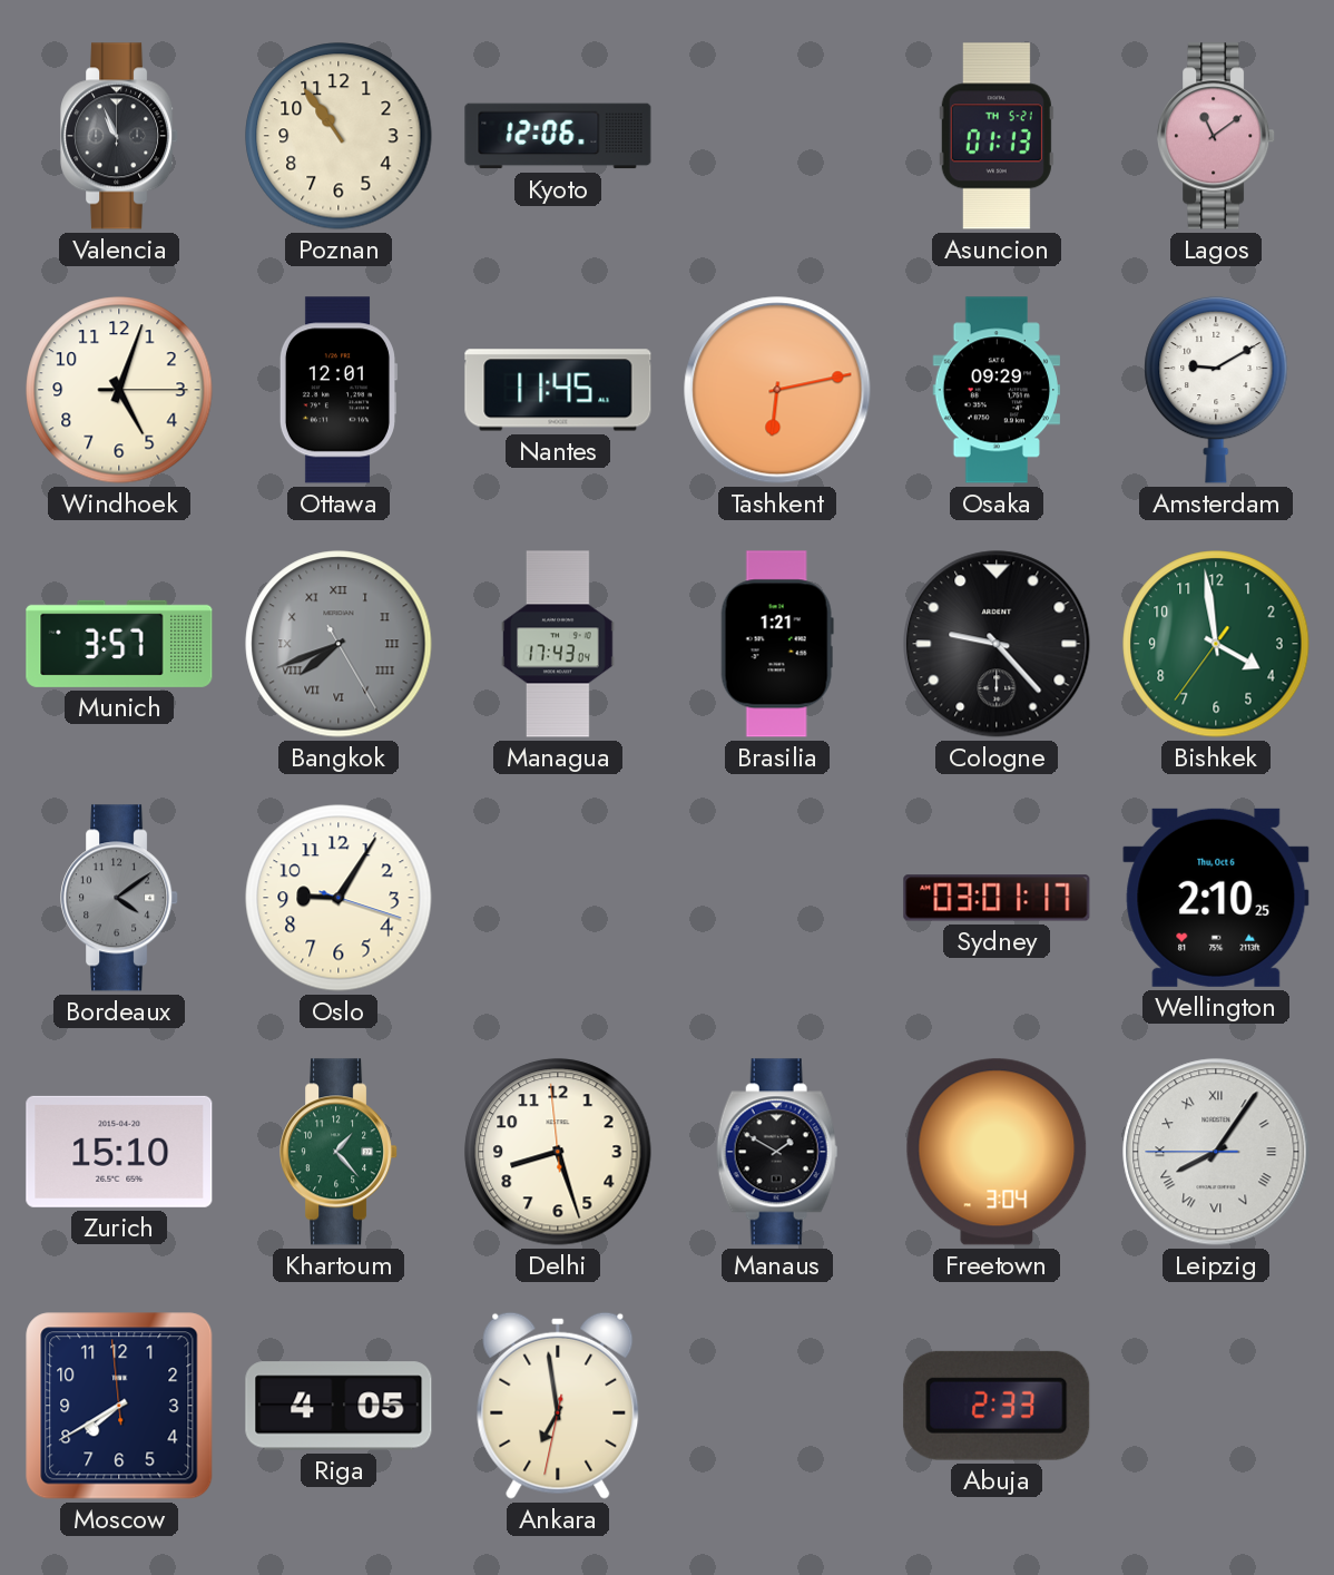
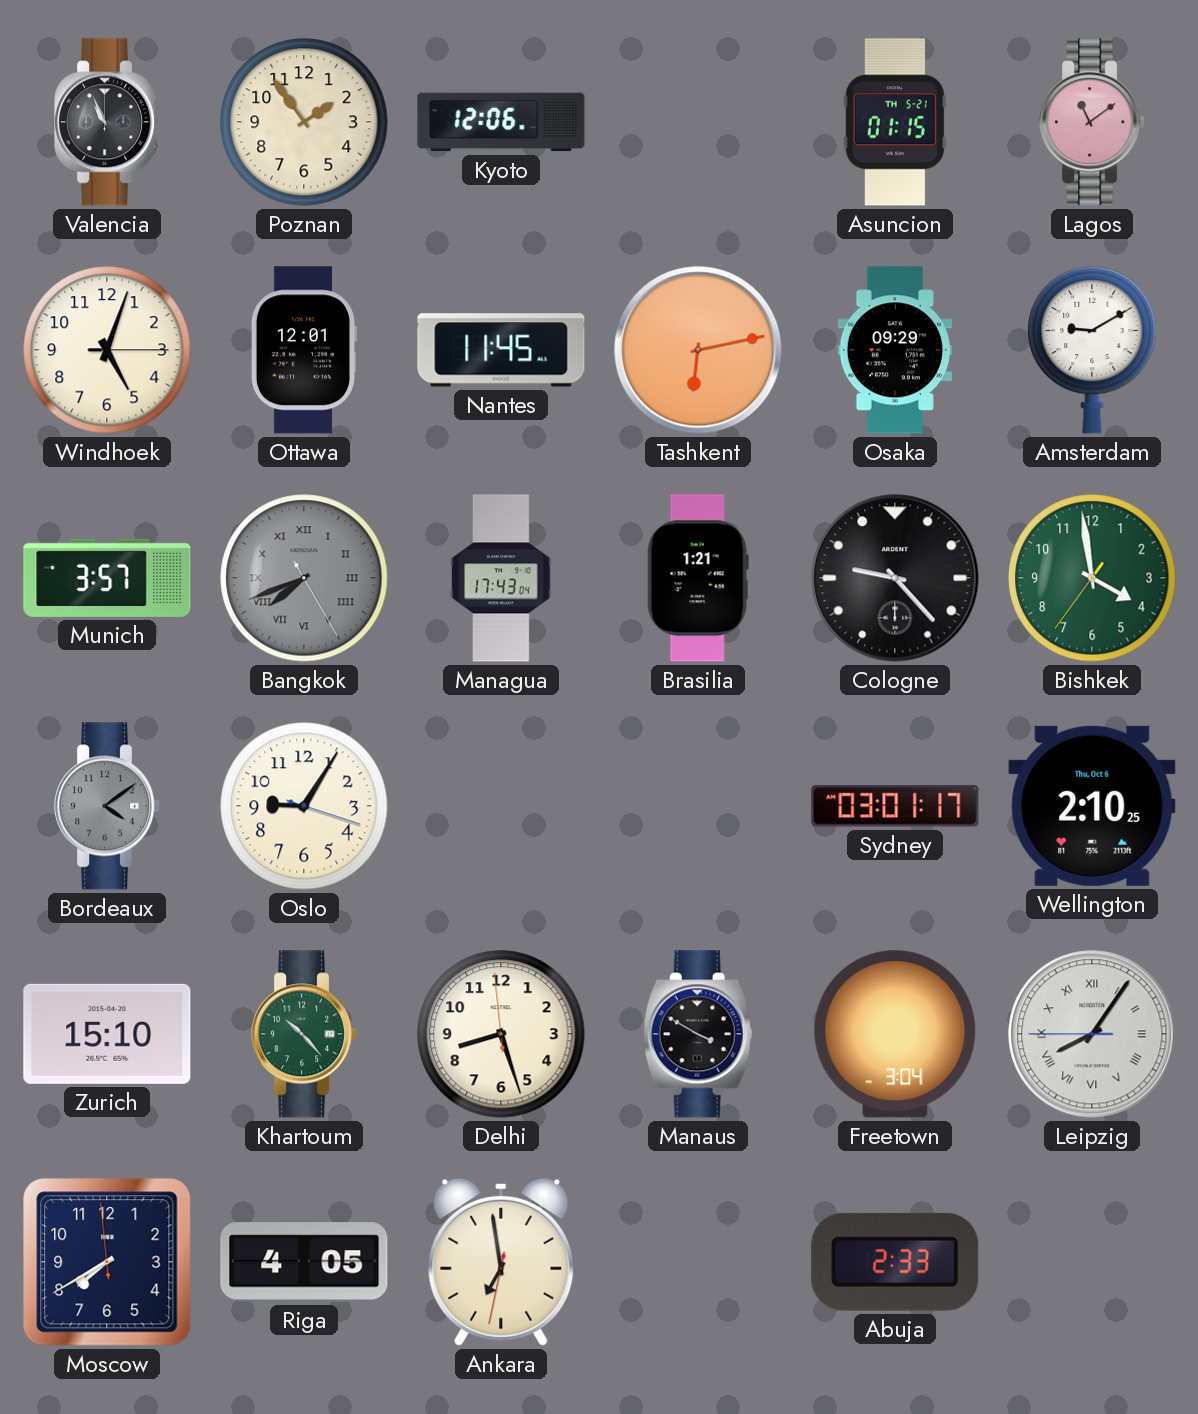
Poznan: 10:54 -> 1:54
Asuncion: 01:13 -> 01:15
Khartoum: 1:23 -> 10:23
Manaus: 1:50 -> 3:50
